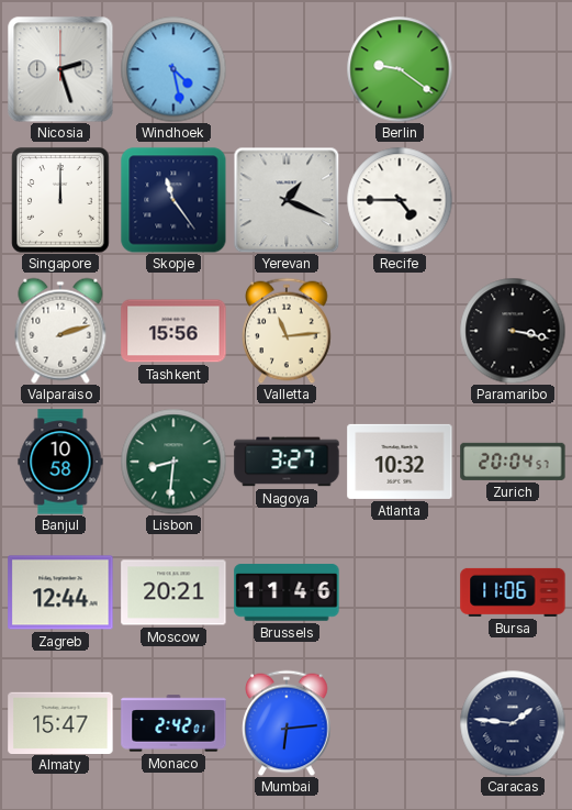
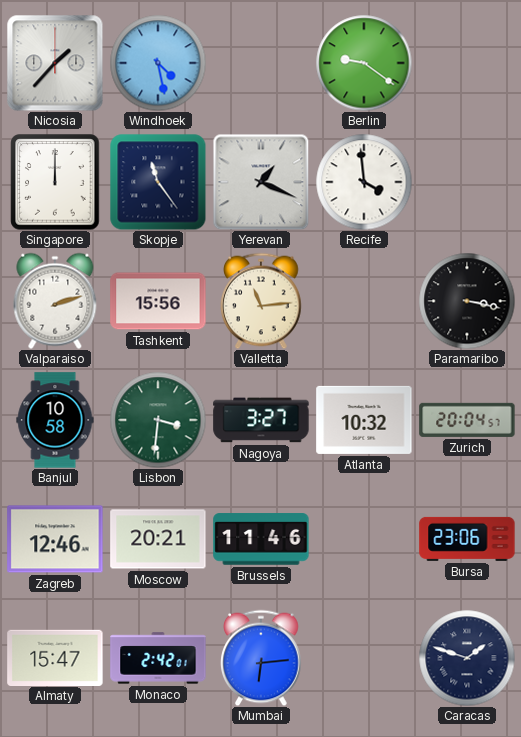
Nicosia: 2:27 -> 1:37
Recife: 4:45 -> 3:59
Lisbon: 8:31 -> 3:31
Zagreb: 12:44 -> 12:46
Bursa: 11:06 -> 23:06
Caracas: 1:46 -> 1:48
